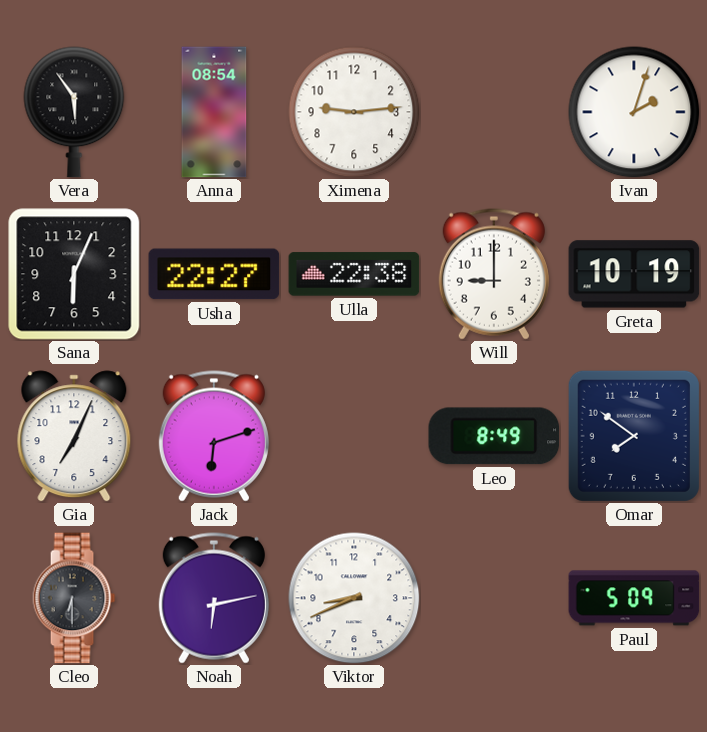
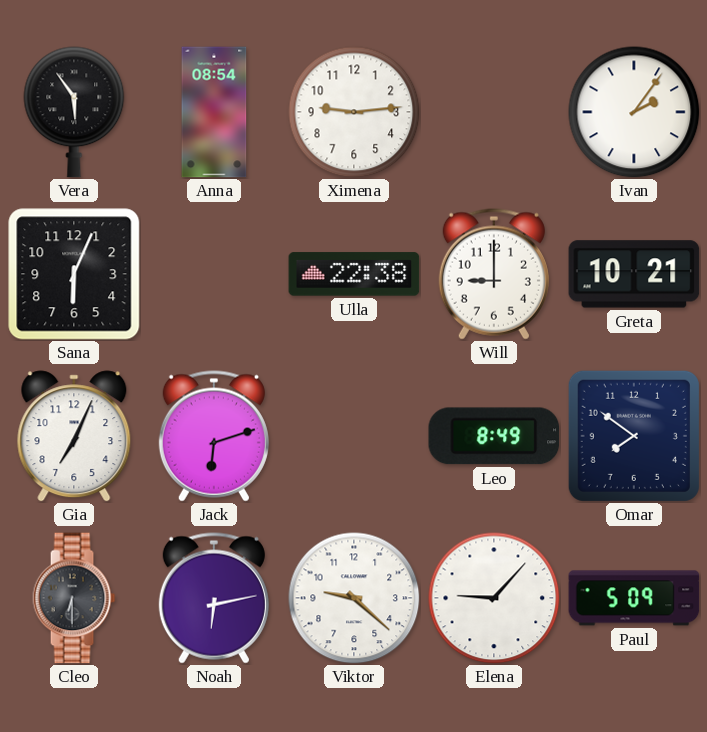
Ivan: 2:03 -> 2:06
Usha: 22:27 -> none
Greta: 10:19 -> 10:21
Viktor: 8:41 -> 9:22
Elena: none -> 9:07
